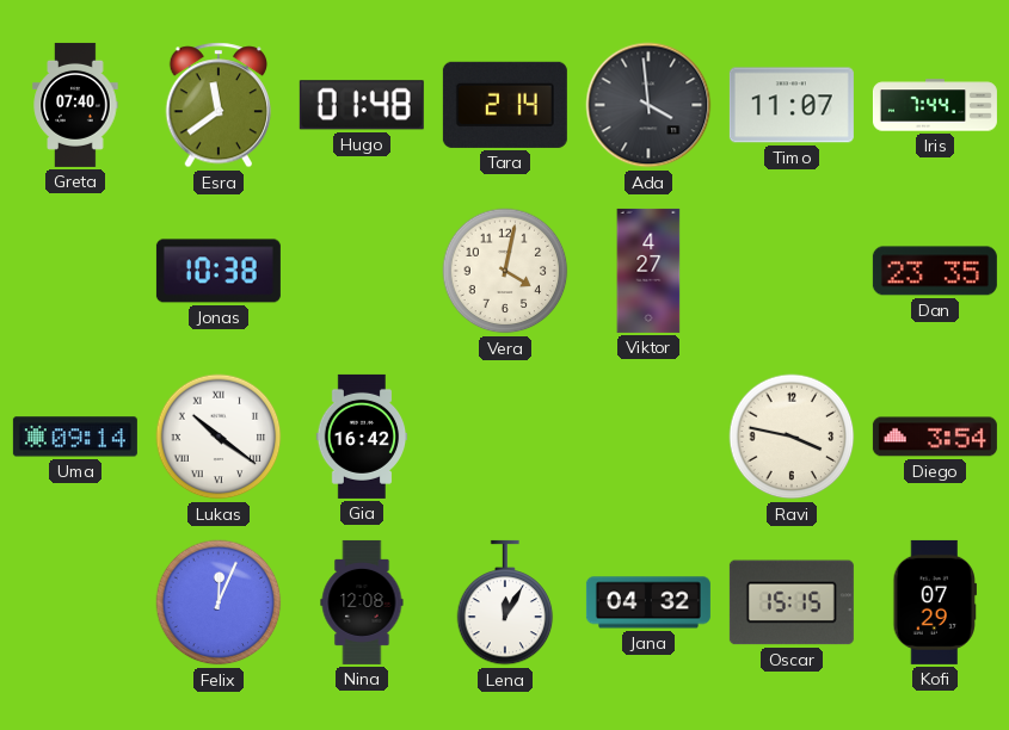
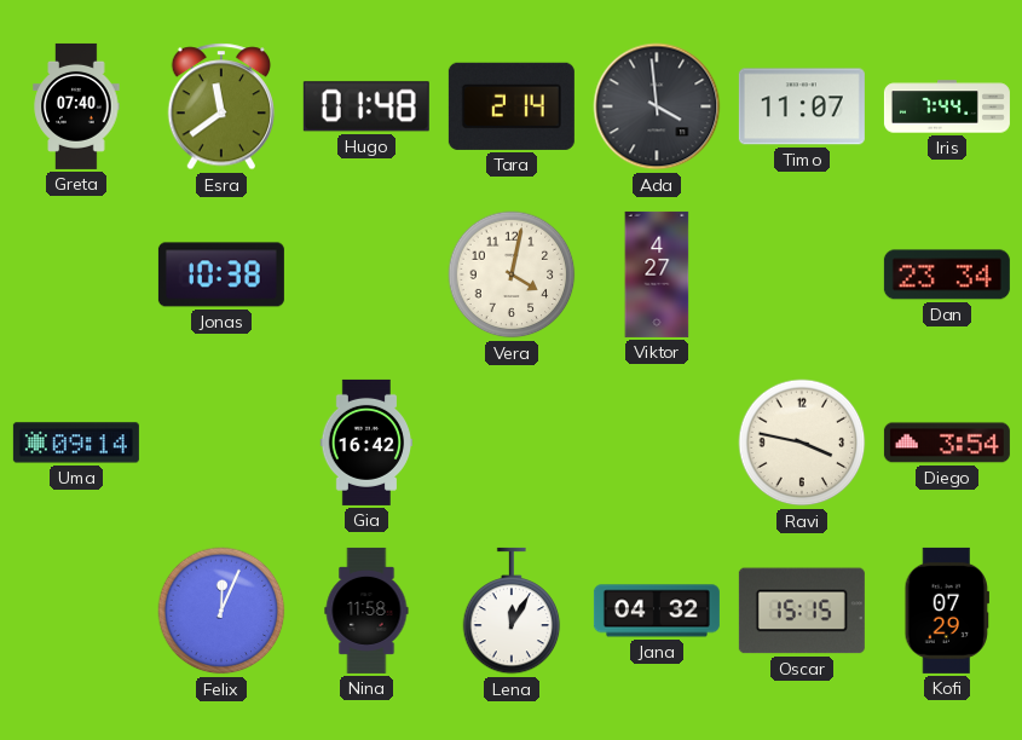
Dan: 23:35 -> 23:34
Lukas: 10:21 -> none
Nina: 12:08 -> 11:58
